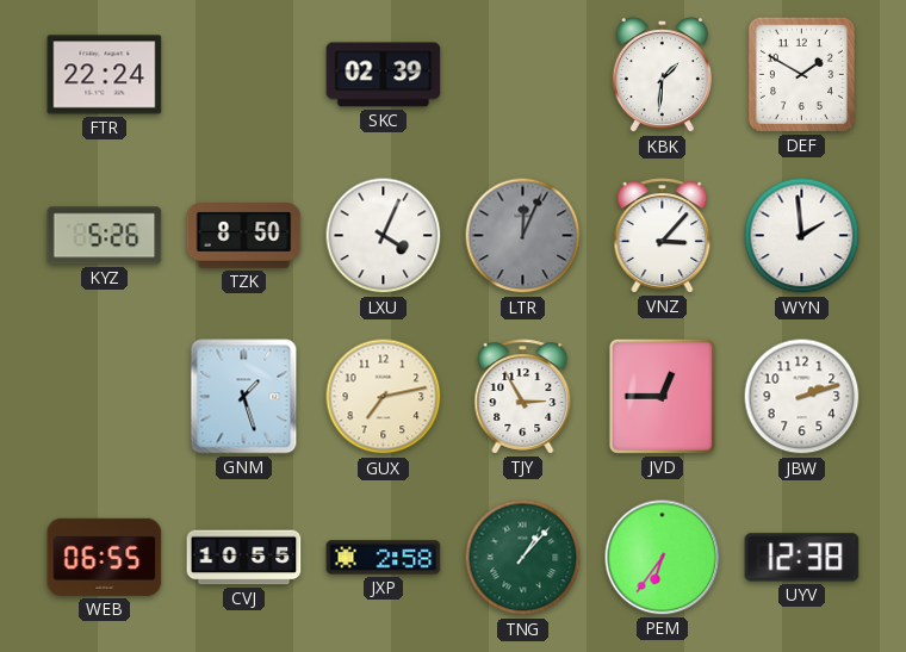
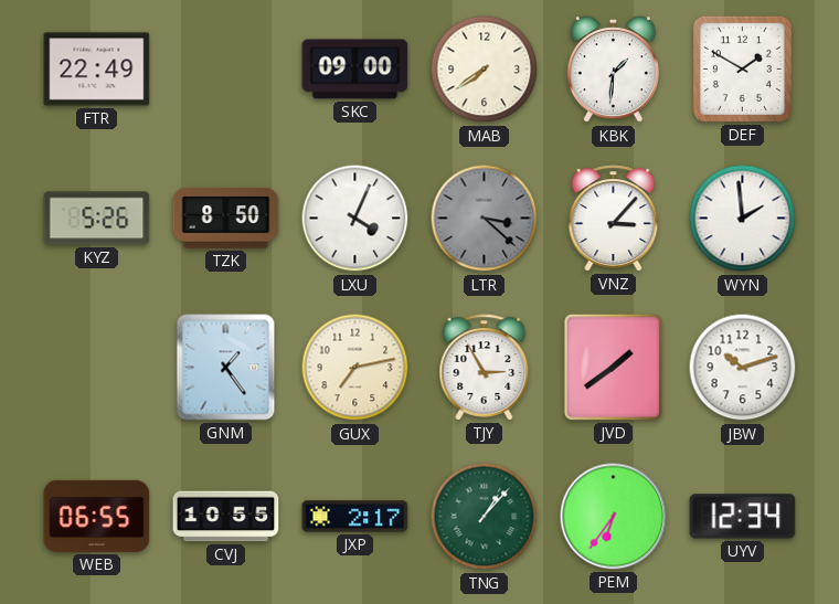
FTR: 22:24 -> 22:49
SKC: 02:39 -> 09:00
MAB: none -> 7:39
LTR: 12:04 -> 3:22
GNM: 1:27 -> 1:24
JVD: 12:45 -> 1:39
JBW: 2:12 -> 10:12
JXP: 2:58 -> 2:17
UYV: 12:38 -> 12:34
